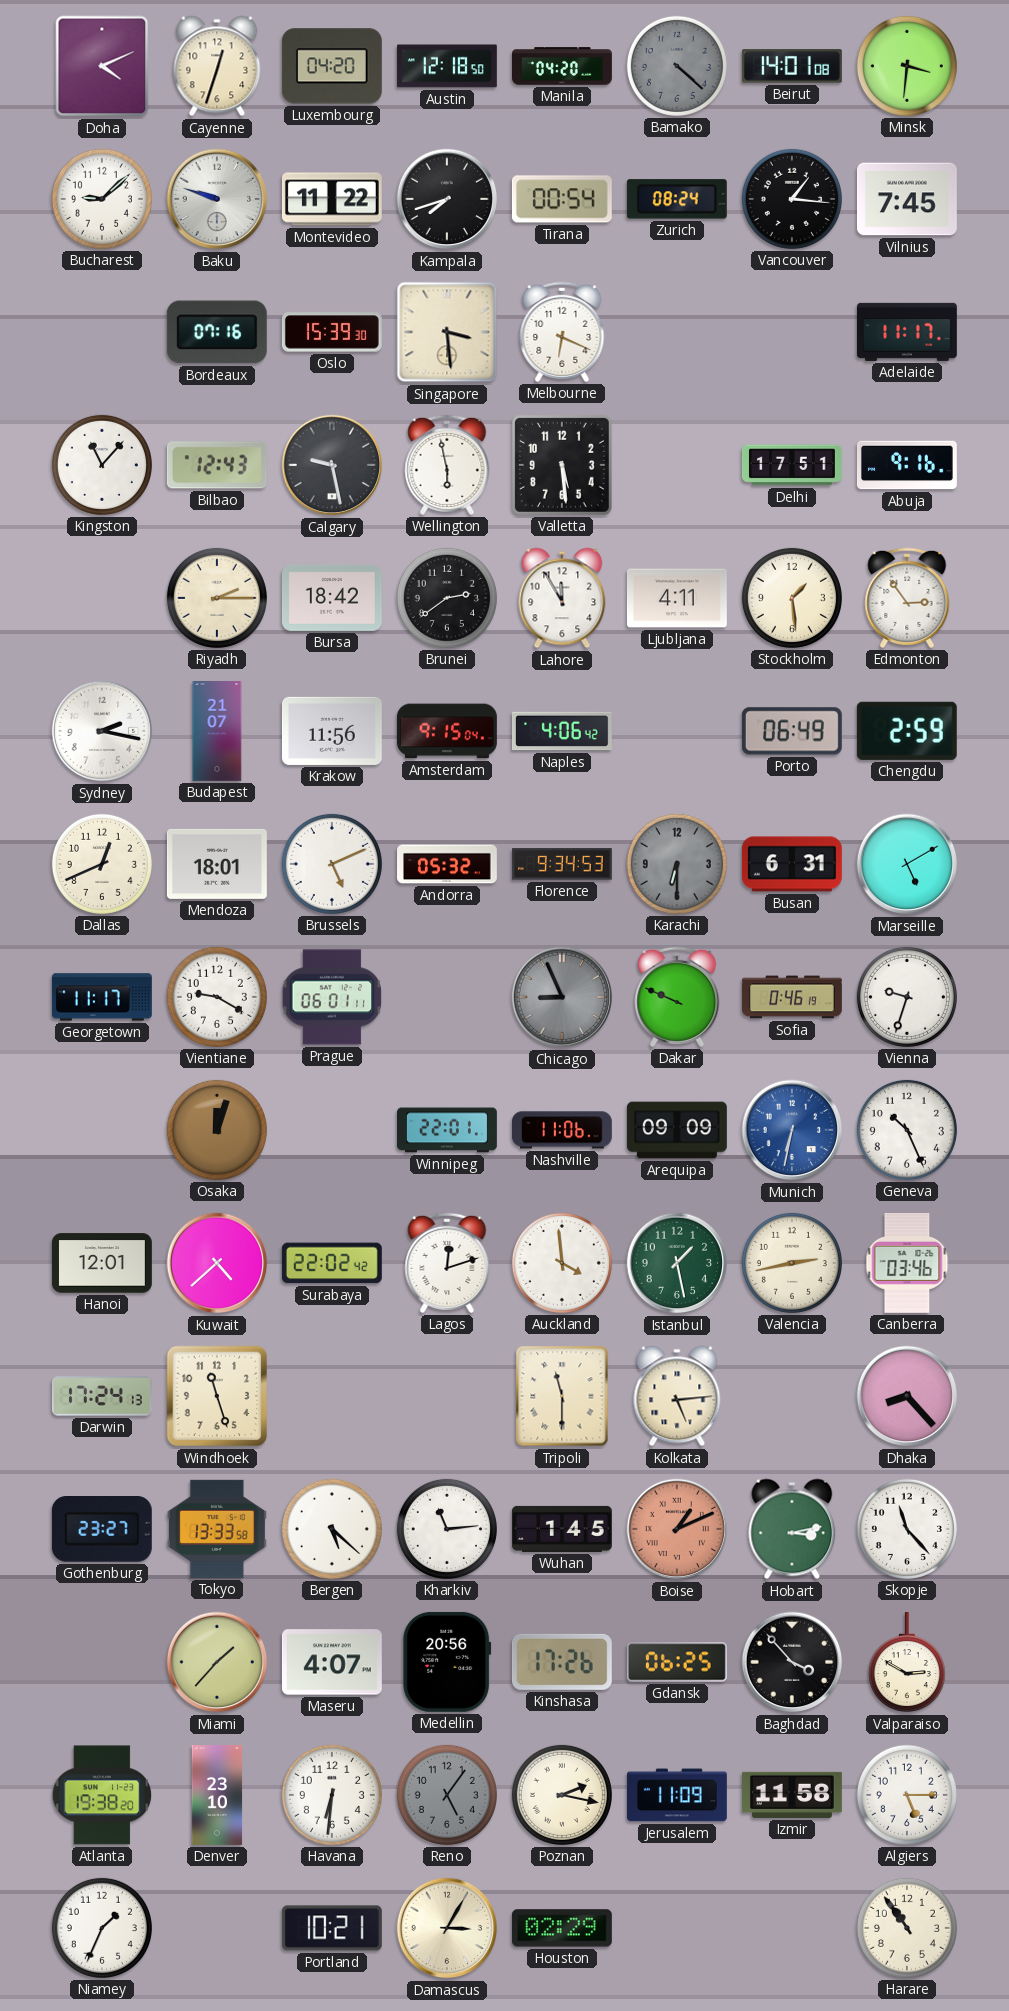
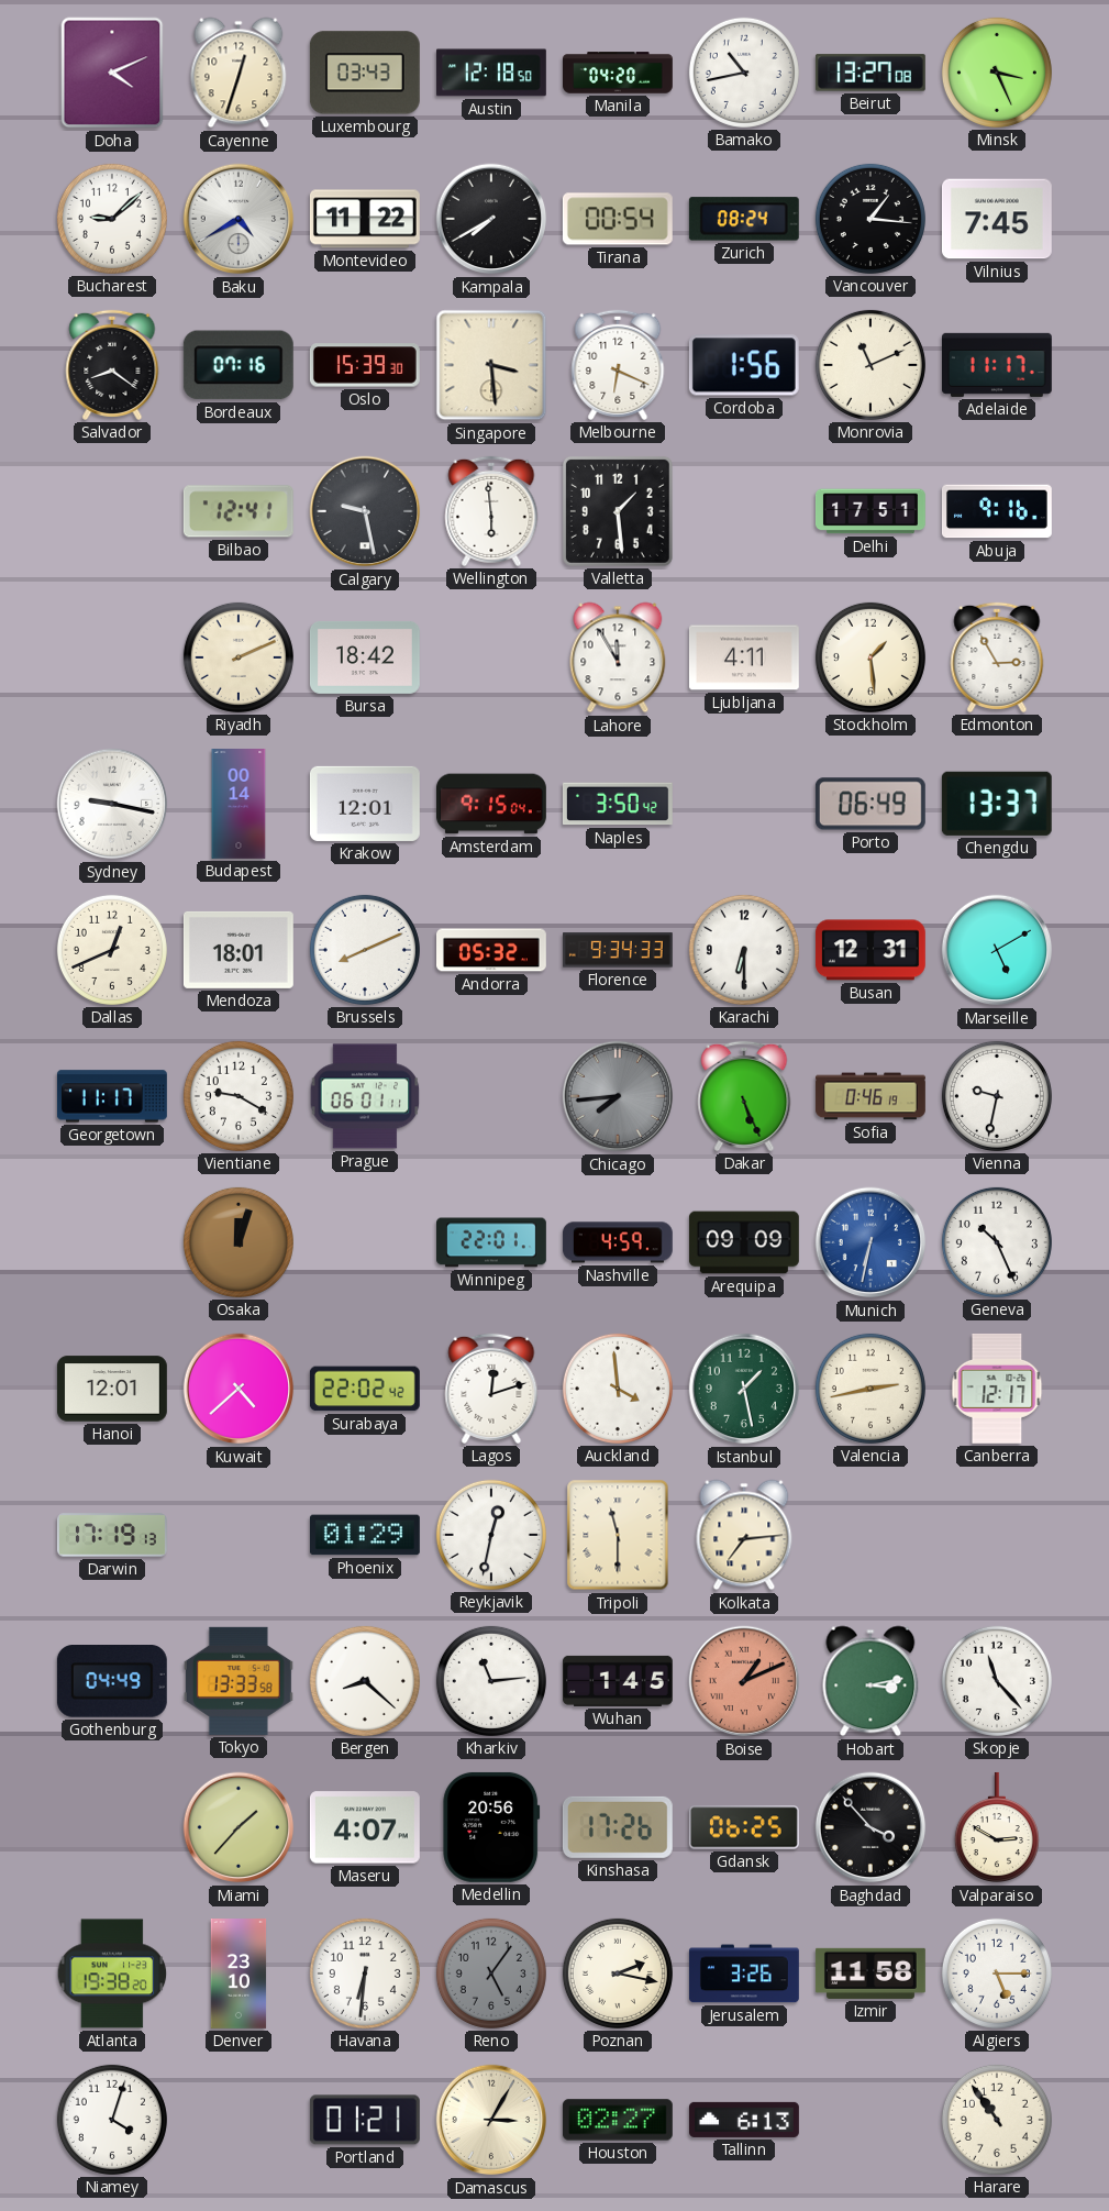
Luxembourg: 04:20 -> 03:43
Bamako: 4:22 -> 10:43
Bamako dial: grey -> white
Beirut: 14:01 -> 13:27
Minsk: 3:31 -> 3:26
Baku: 9:48 -> 4:40
Kampala: 7:42 -> 7:40
Salvador: none -> 8:21
Cordoba: none -> 1:56
Monrovia: none -> 11:11
Kingston: 11:07 -> none
Bilbao: 12:43 -> 12:41
Wellington: 5:58 -> 5:59
Valletta: 5:29 -> 1:29
Riyadh: 2:15 -> 2:11
Brunei: 2:39 -> none
Edmonton: 2:54 -> 2:55
Sydney: 2:17 -> 9:17
Budapest: 21:07 -> 00:14
Krakow: 11:56 -> 12:01
Naples: 4:06 -> 3:50
Chengdu: 2:59 -> 13:37
Brussels: 5:11 -> 8:11
Florence: 9:34:53 -> 9:34:33
Karachi dial: grey -> white
Busan: 6:31 -> 12:31
Chicago: 8:56 -> 7:44
Dakar: 9:49 -> 5:26
Vienna: 9:33 -> 9:32
Nashville: 11:06 -> 4:59
Canberra: 03:46 -> 12:17
Darwin: 17:24 -> 17:19
Windhoek: 11:27 -> none
Phoenix: none -> 01:29
Reykjavik: none -> 12:32
Kolkata: 5:14 -> 7:14
Dhaka: 8:23 -> none
Gothenburg: 23:27 -> 04:49
Bergen: 5:22 -> 8:22
Jerusalem: 11:09 -> 3:26
Niamey: 1:34 -> 4:03
Portland: 10:21 -> 01:21
Houston: 02:29 -> 02:27
Tallinn: none -> 6:13
